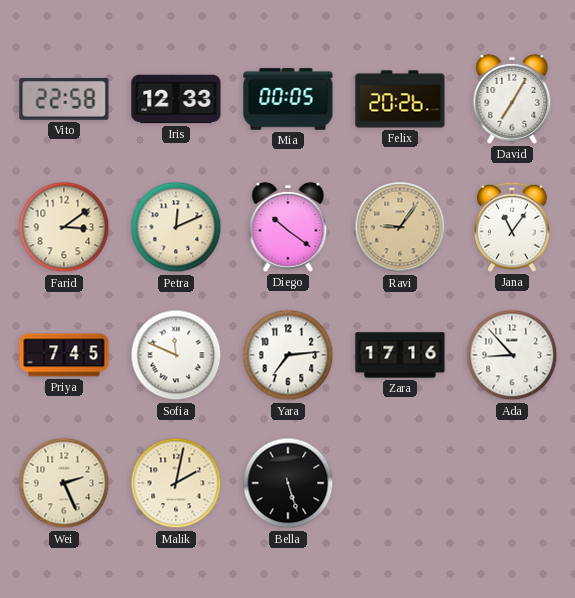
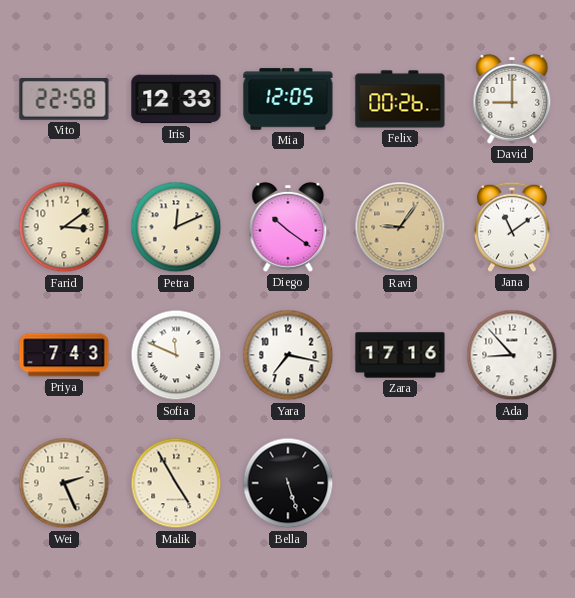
Mia: 00:05 -> 12:05
Felix: 20:26 -> 00:26
David: 7:05 -> 9:00
Jana: 11:06 -> 11:09
Priya: 7:45 -> 7:43
Yara: 7:14 -> 7:17
Malik: 2:02 -> 4:55
